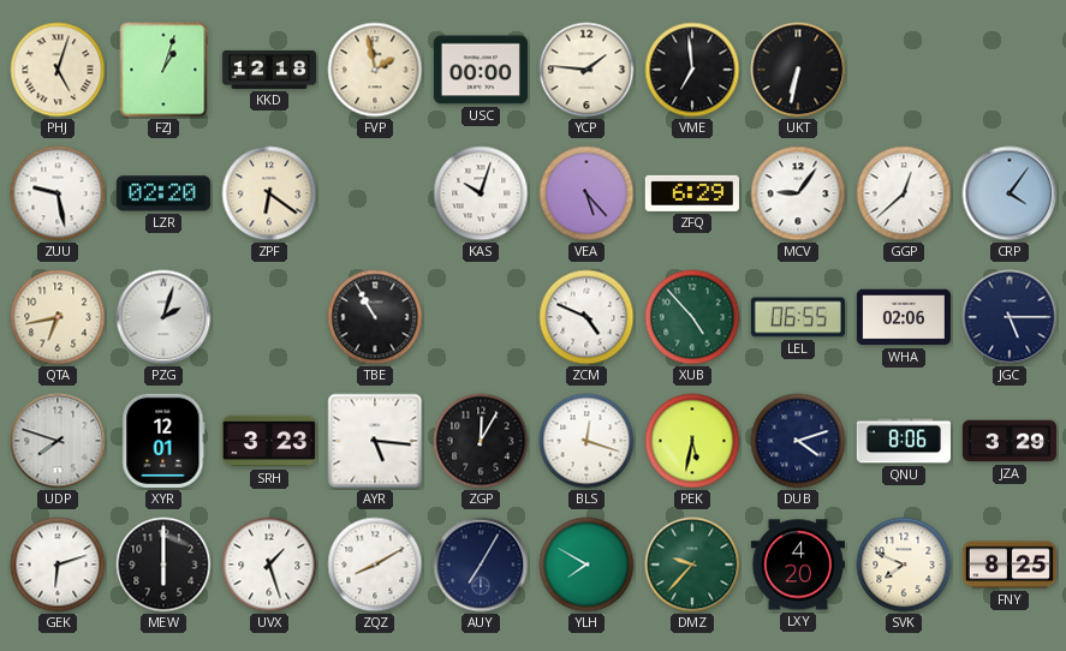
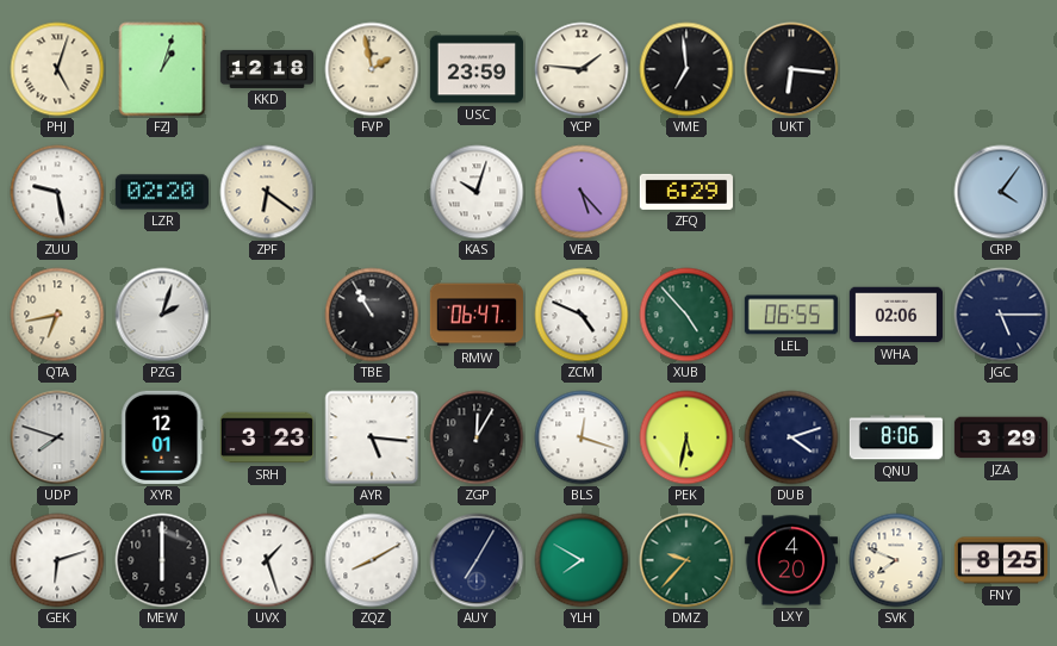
USC: 00:00 -> 23:59
UKT: 6:32 -> 6:16
MCV: 9:06 -> none
GGP: 12:38 -> none
RMW: none -> 06:47
